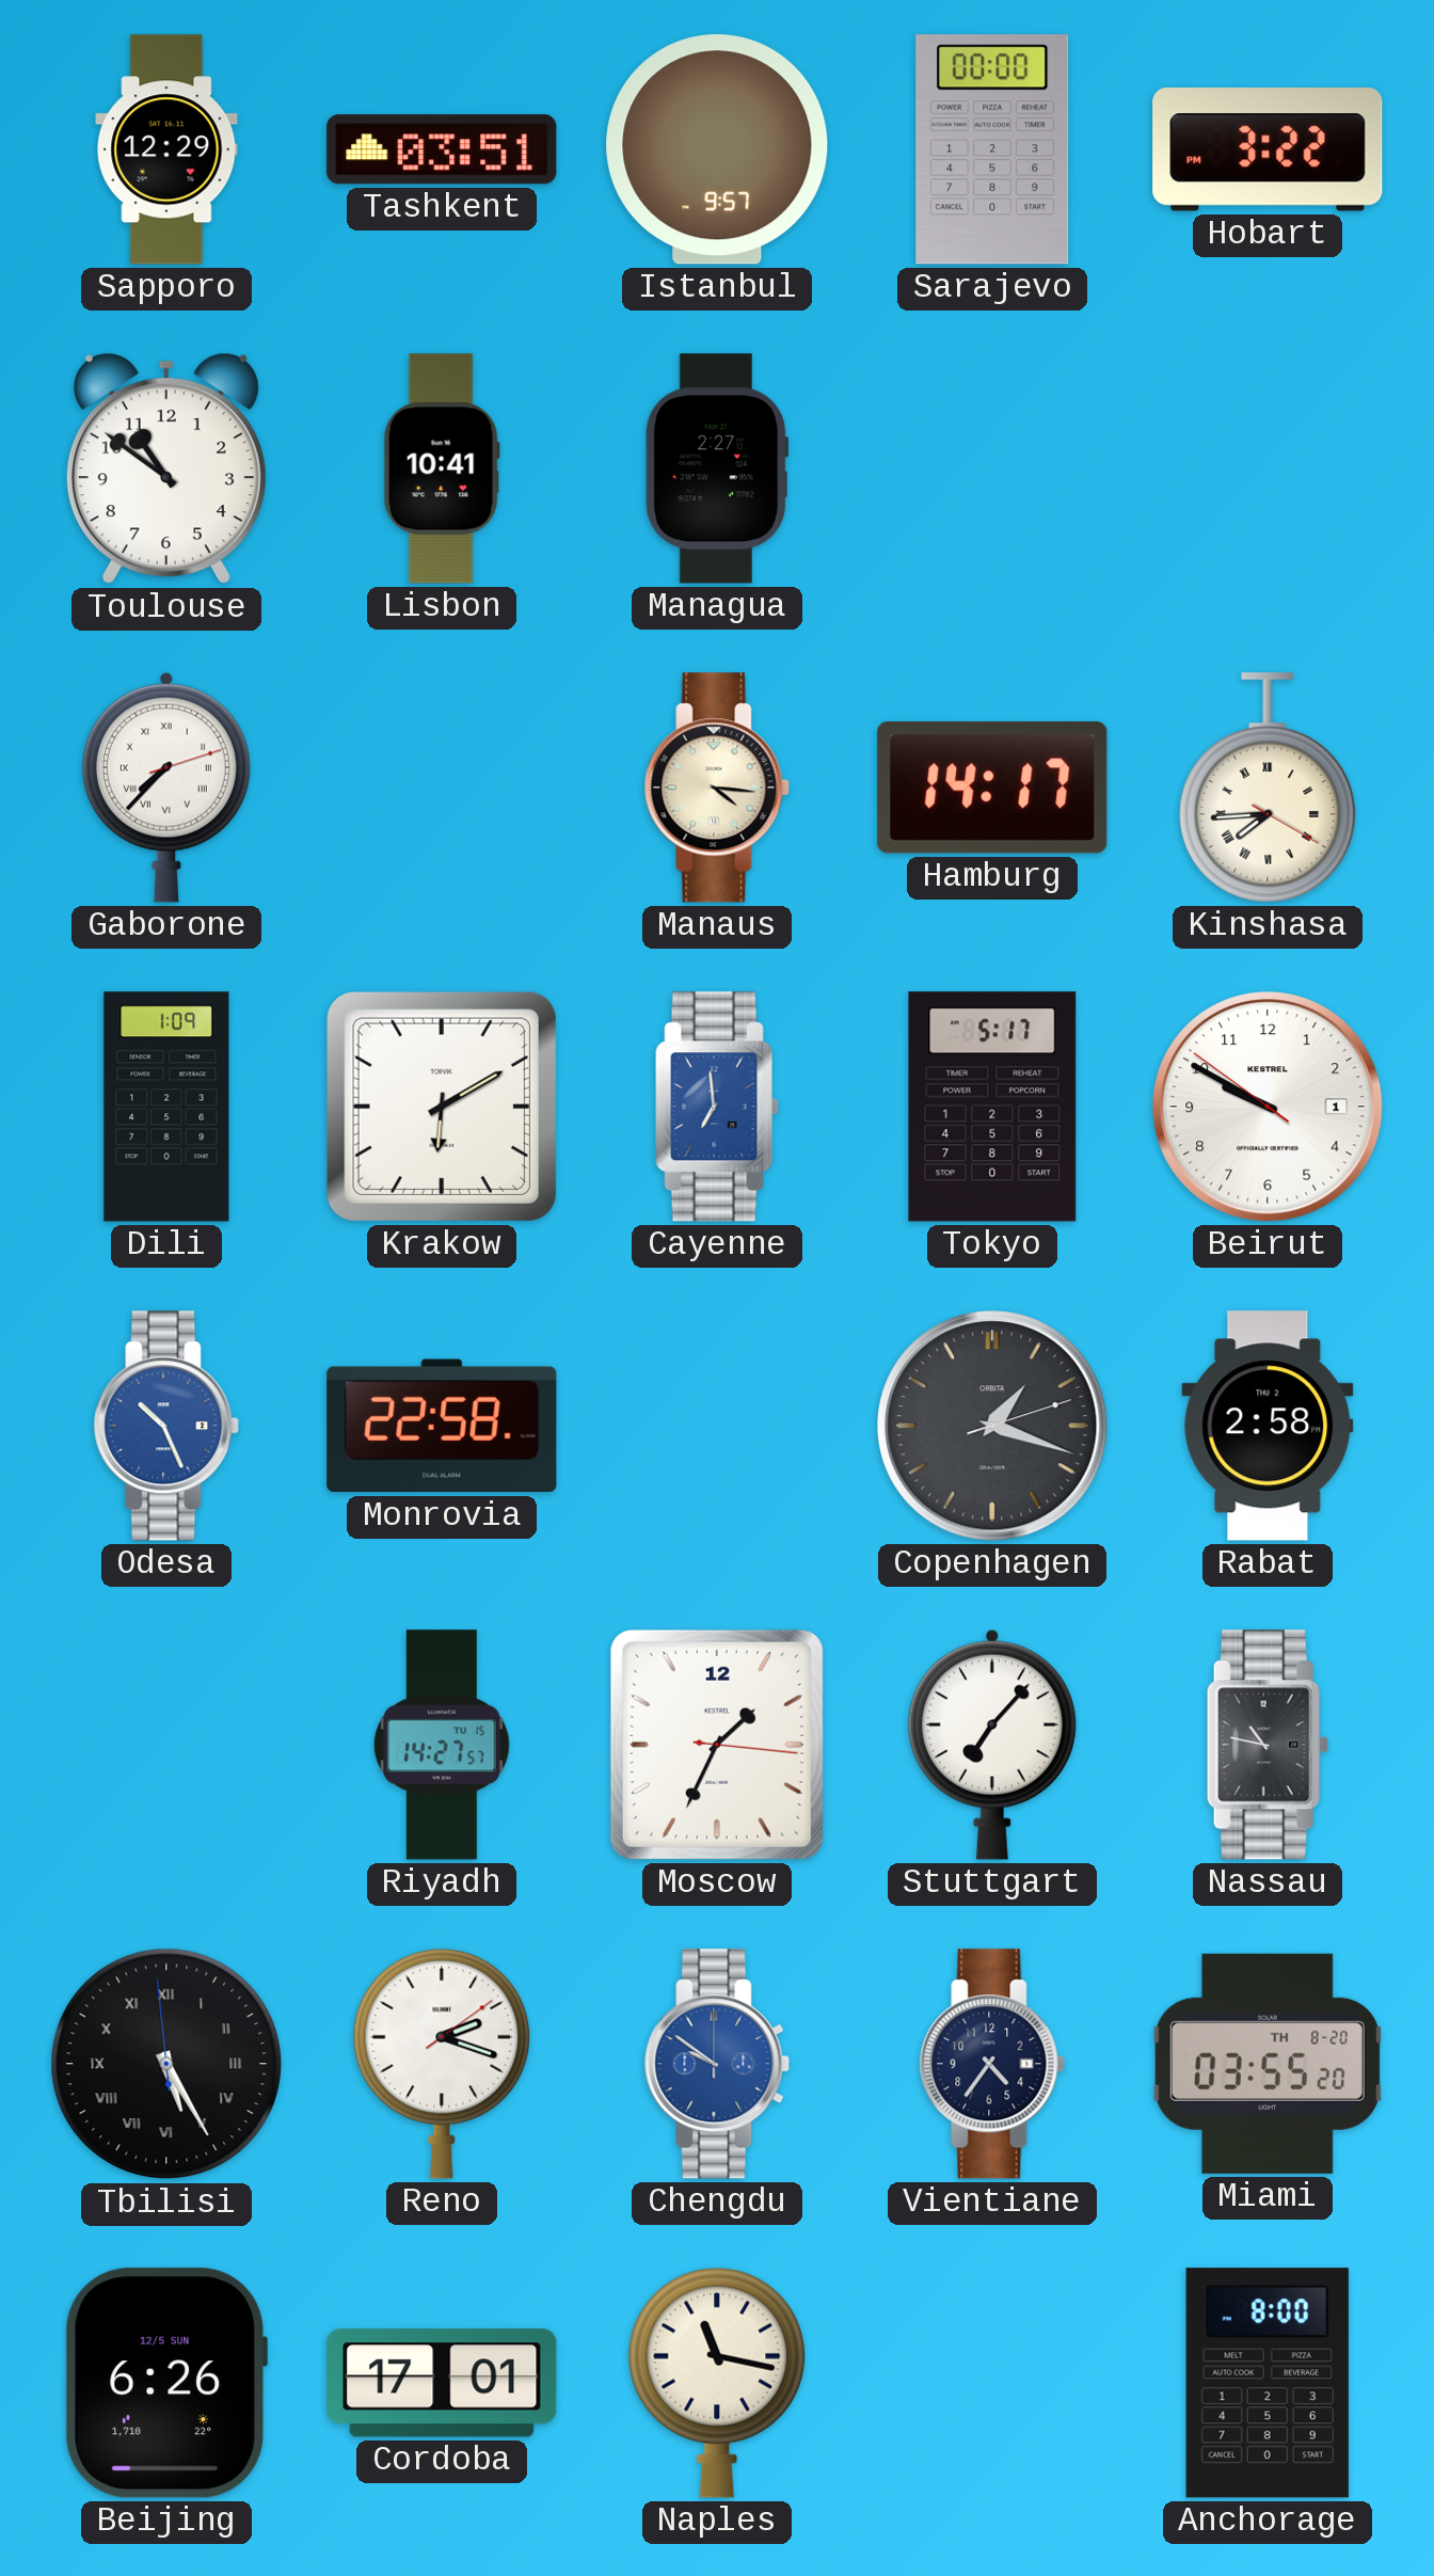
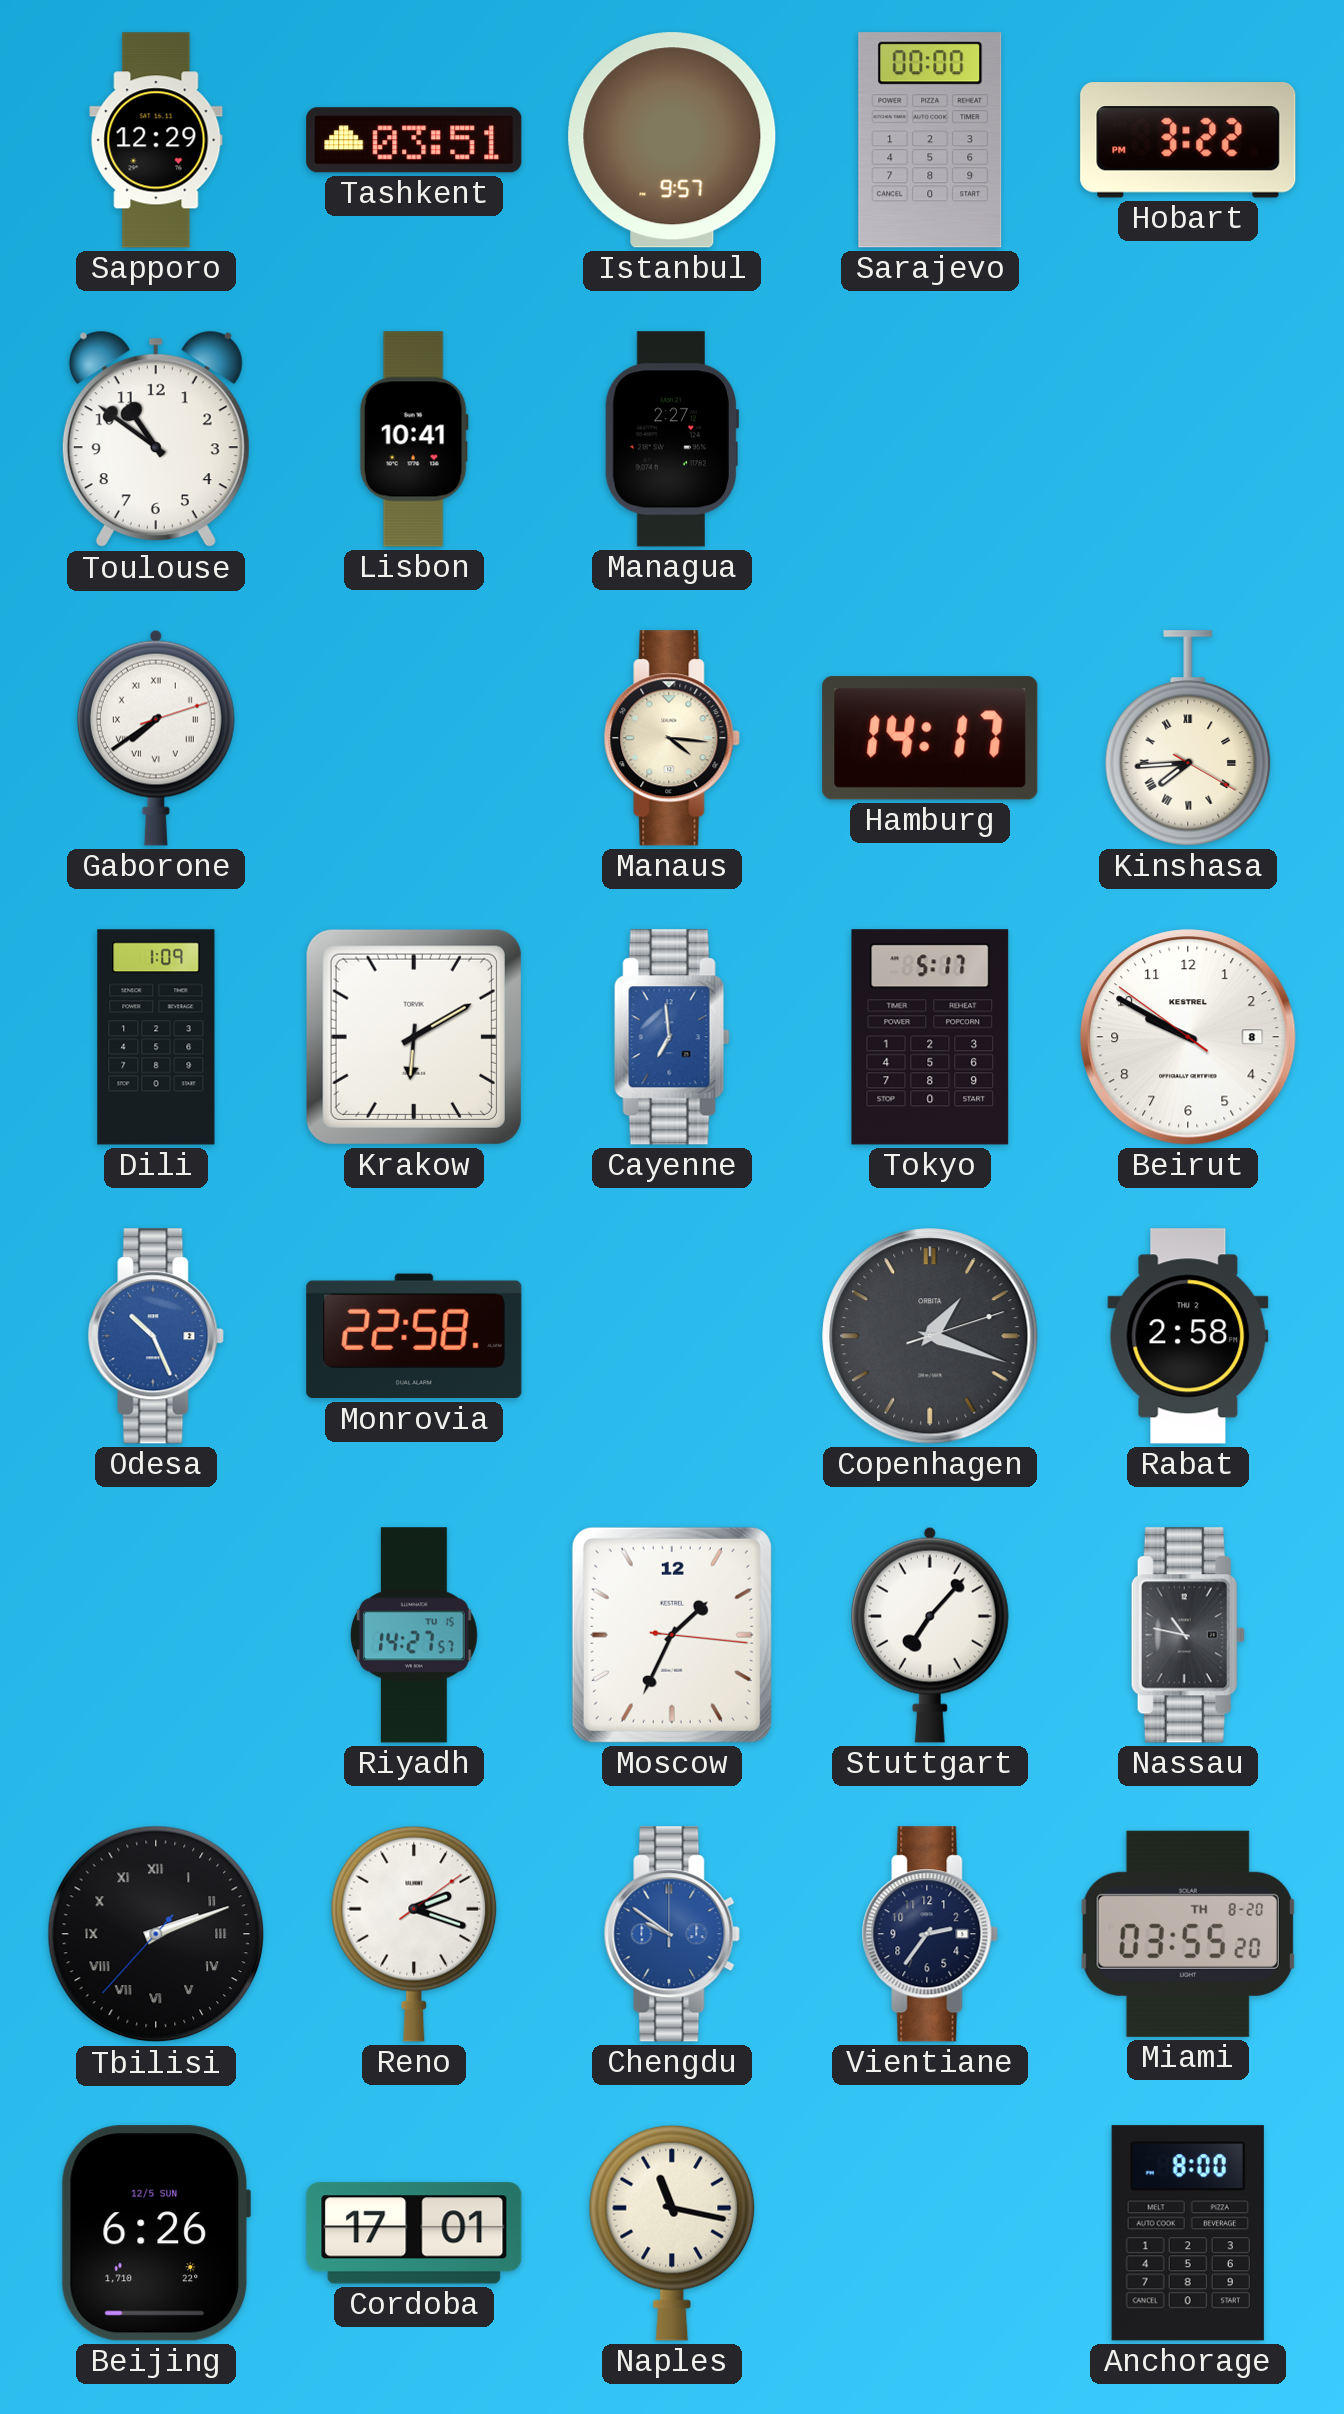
Gaborone: 7:37 -> 7:39
Beirut date: 1 -> 8
Tbilisi: 5:24 -> 2:11
Vientiane: 4:36 -> 2:36
